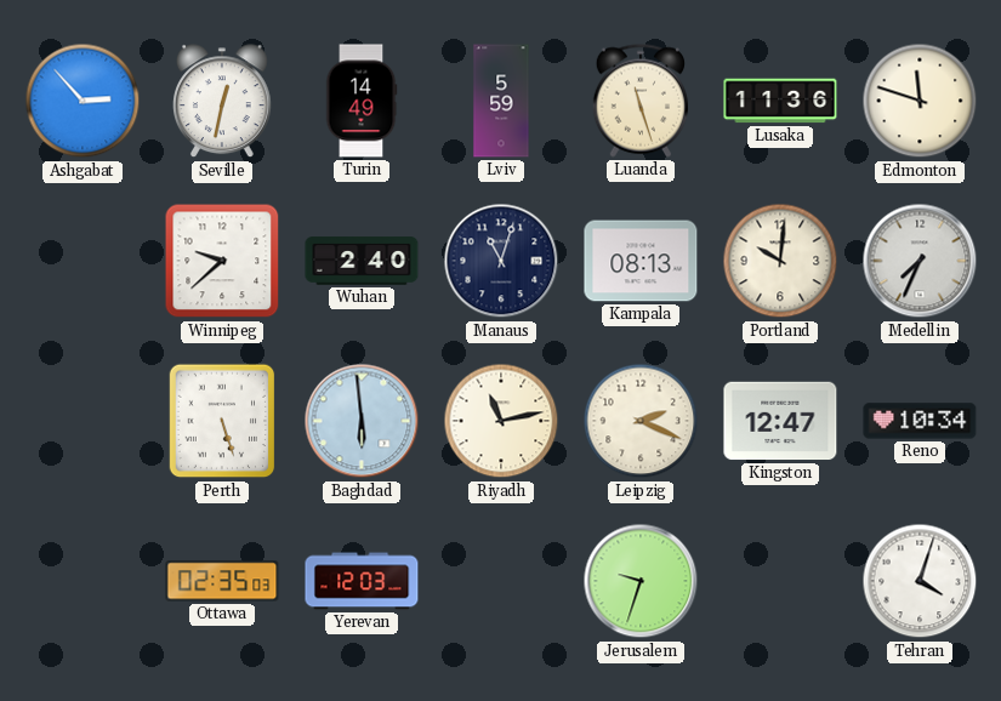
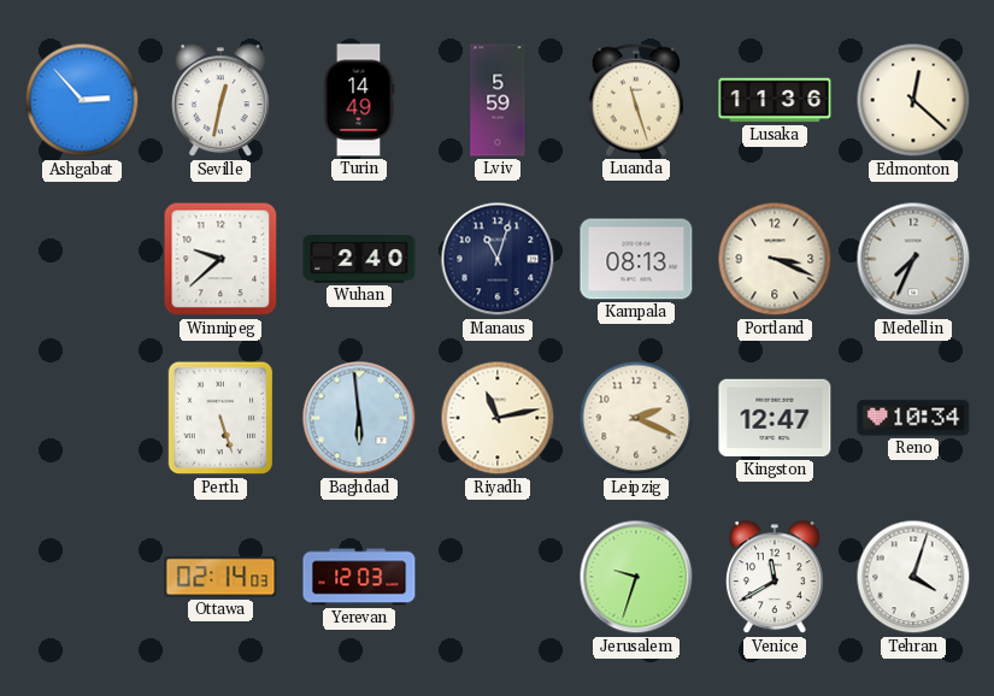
Edmonton: 11:48 -> 12:22
Portland: 10:01 -> 3:19
Ottawa: 02:35 -> 02:14
Venice: none -> 11:40
